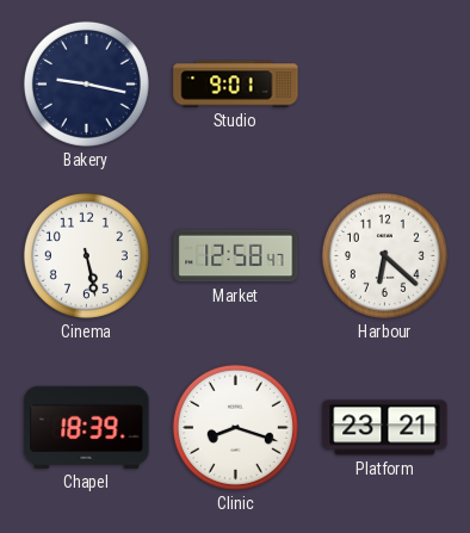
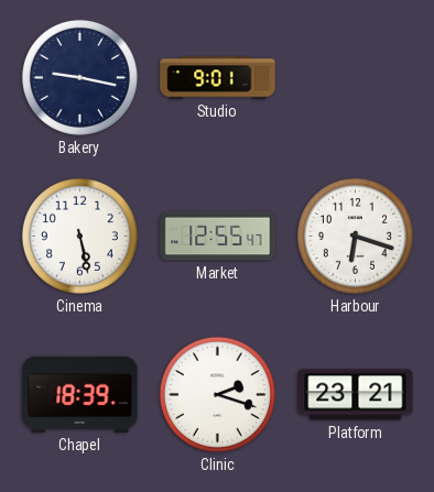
Market: 12:58 -> 12:55
Harbour: 6:22 -> 6:18
Clinic: 8:18 -> 2:18
